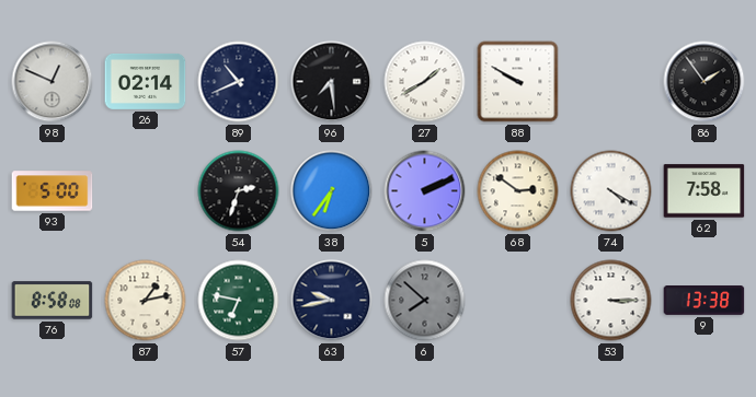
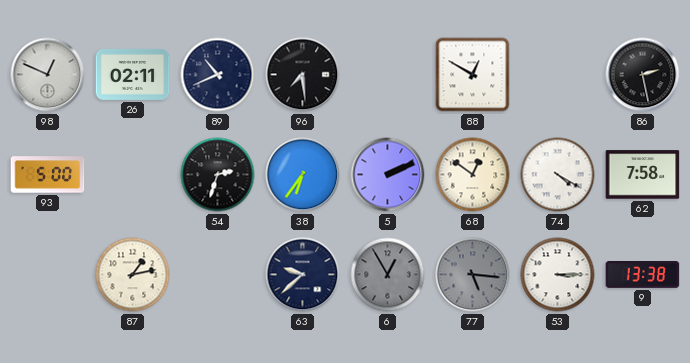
26: 02:14 -> 02:11
27: 1:40 -> none
88: 9:50 -> 12:50
86: 1:54 -> 2:28
68: 2:51 -> 12:51
76: 8:58 -> none
57: 6:47 -> none
63: 9:43 -> 9:38
6: 7:52 -> 12:55
77: none -> 5:16
